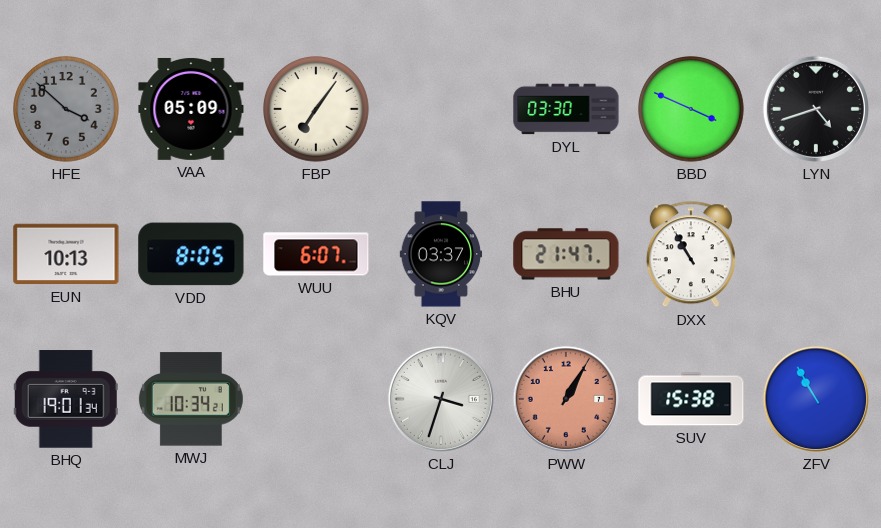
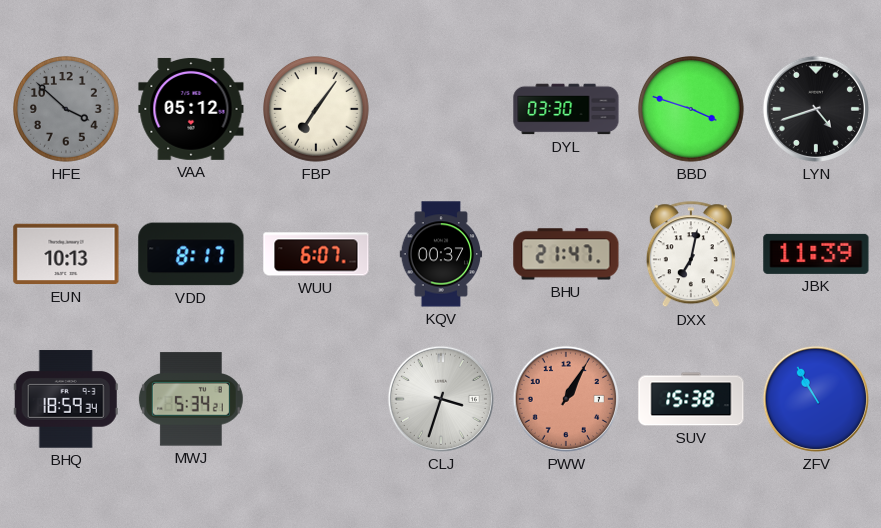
VAA: 05:09 -> 05:12
BBD: 3:49 -> 3:48
VDD: 8:05 -> 8:17
KQV: 03:37 -> 00:37
DXX: 10:55 -> 7:02
JBK: none -> 11:39
BHQ: 19:01 -> 18:59
MWJ: 10:34 -> 5:34
